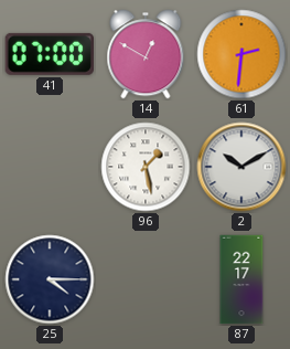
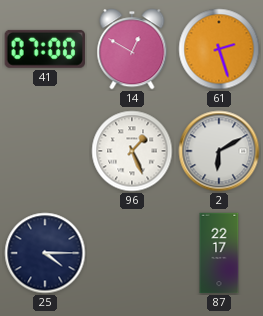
61: 2:31 -> 2:27
96: 1:28 -> 1:26
2: 10:10 -> 6:10
